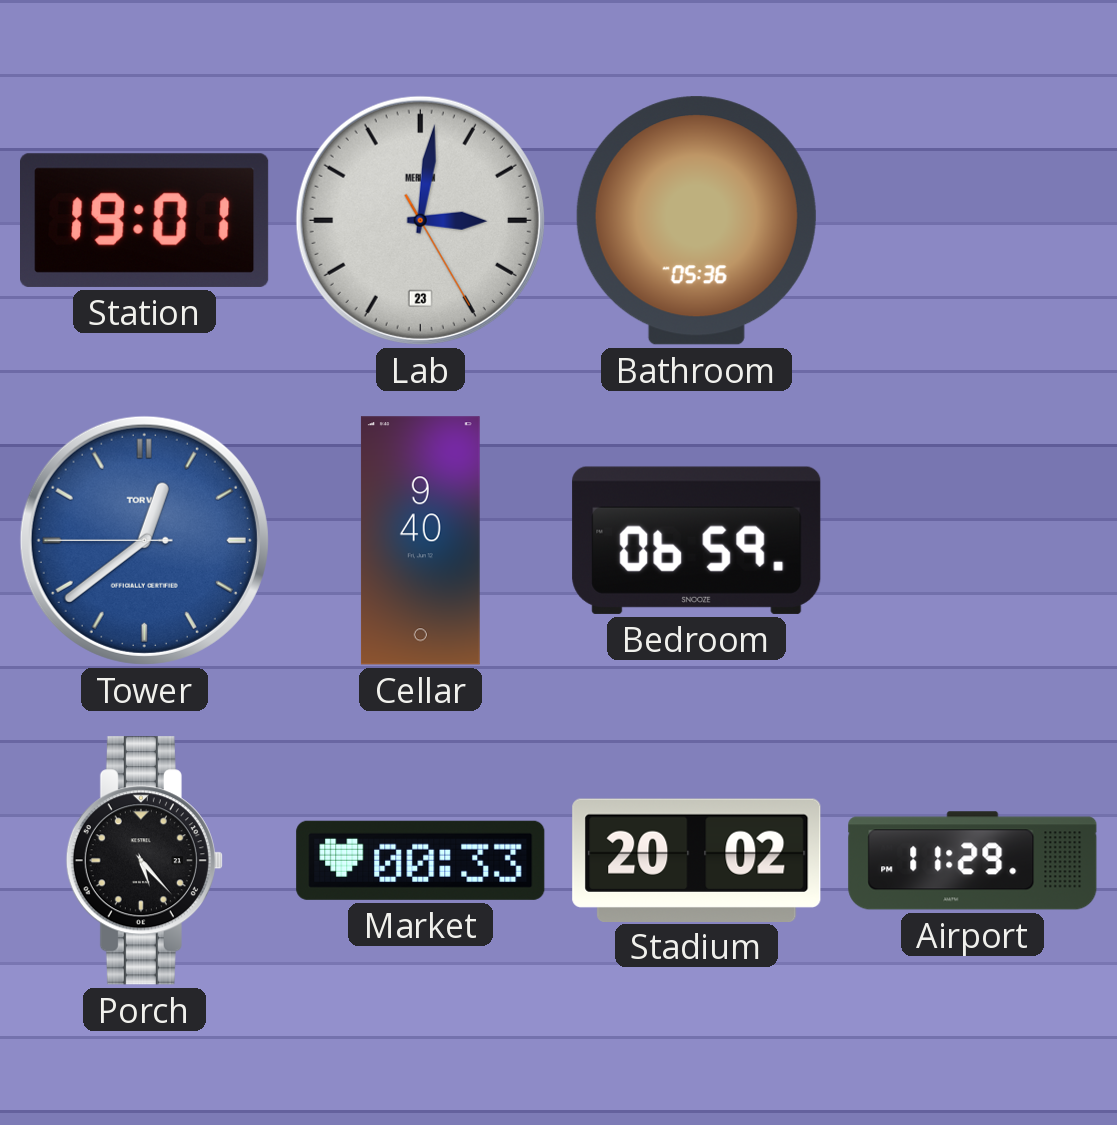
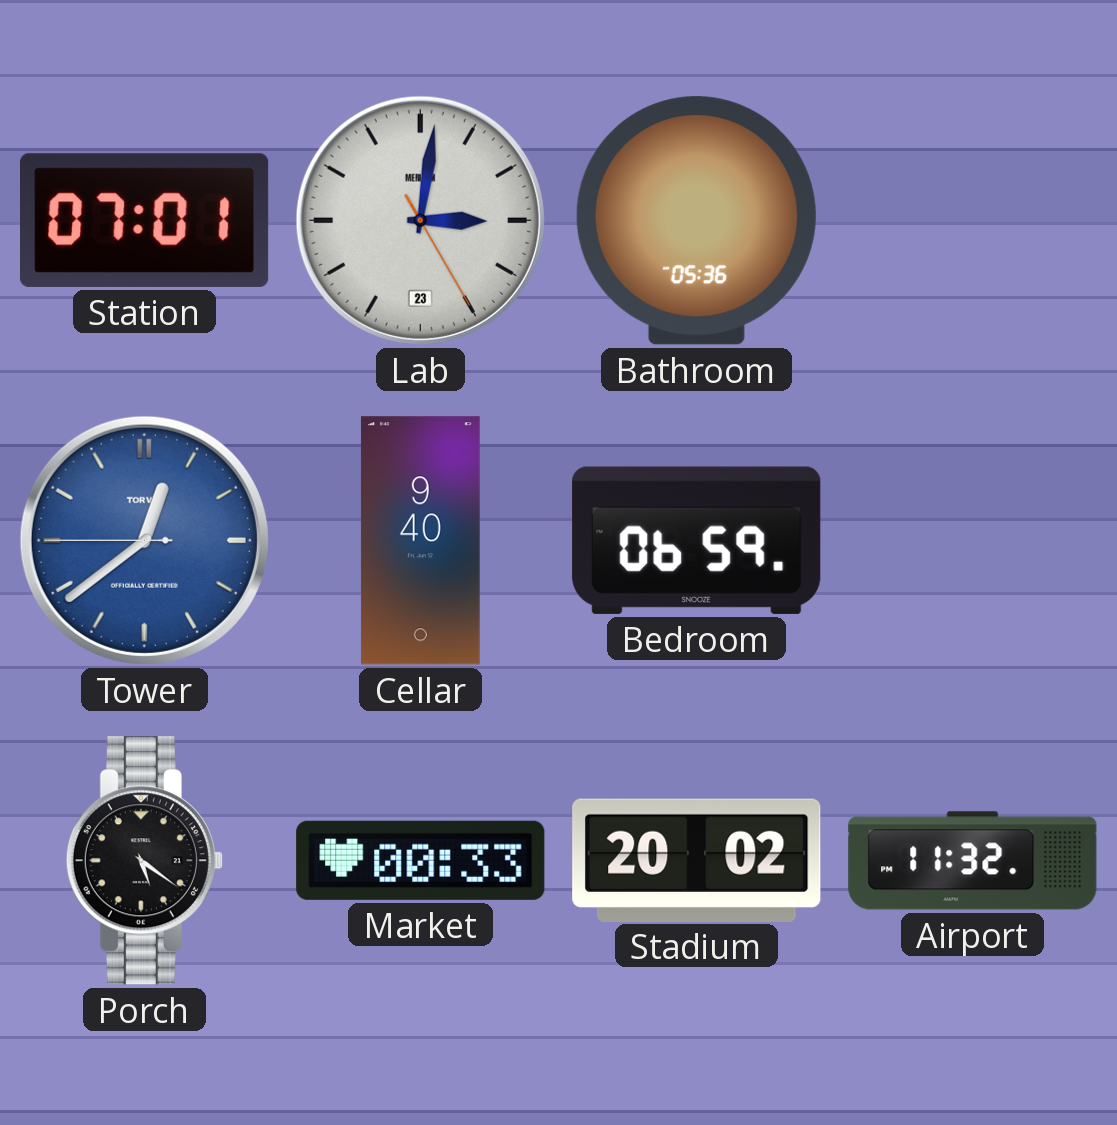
Station: 19:01 -> 07:01
Porch: 5:23 -> 5:21
Airport: 11:29 -> 11:32
